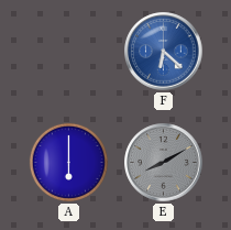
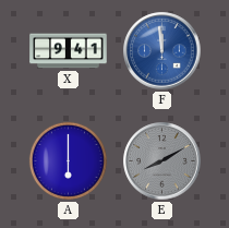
X: none -> 9:41
F: 6:22 -> 11:59
